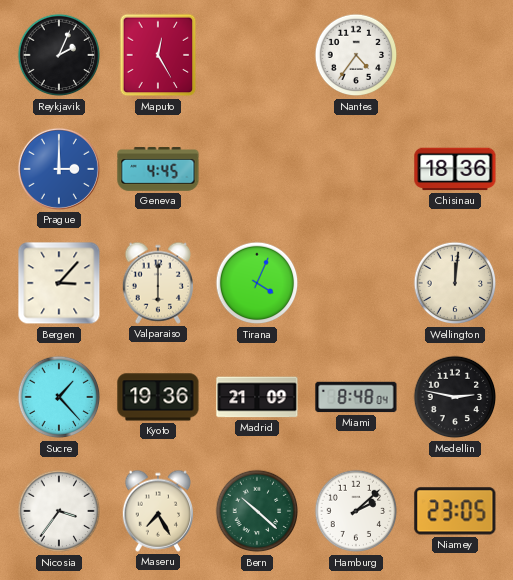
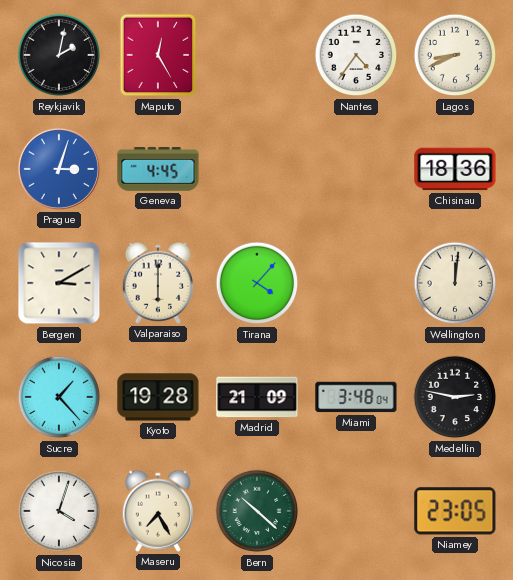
Reykjavik: 2:04 -> 2:02
Lagos: none -> 8:41
Prague: 3:00 -> 3:03
Bergen: 3:07 -> 3:10
Tirana: 4:04 -> 4:07
Kyoto: 19:36 -> 19:28
Miami: 8:48 -> 3:48
Nicosia: 3:36 -> 4:03
Hamburg: 2:08 -> none
